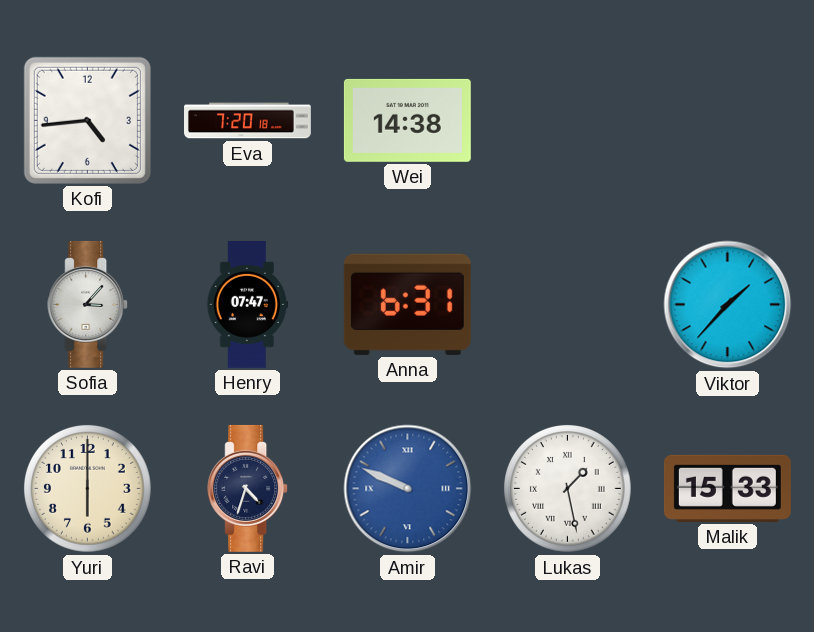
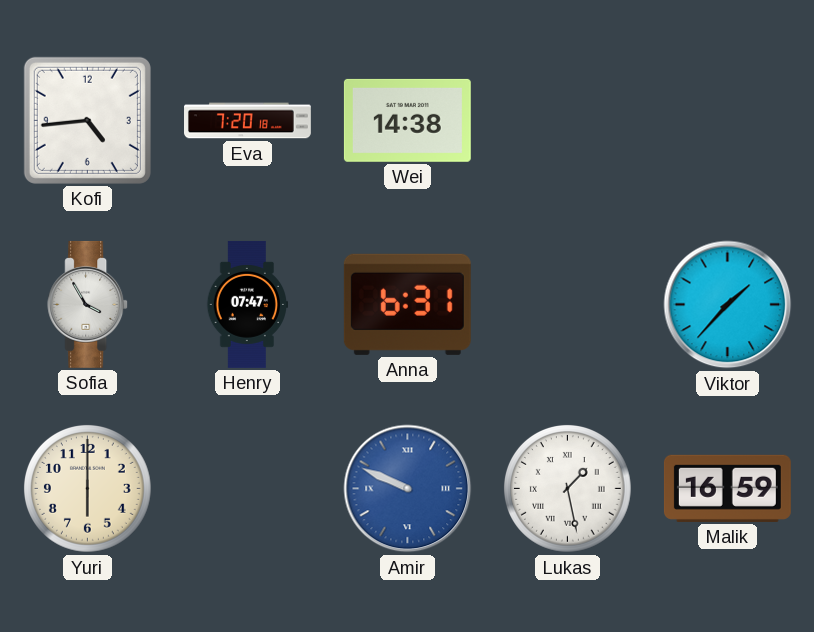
Sofia: 3:07 -> 3:55
Ravi: 4:33 -> none
Malik: 15:33 -> 16:59
